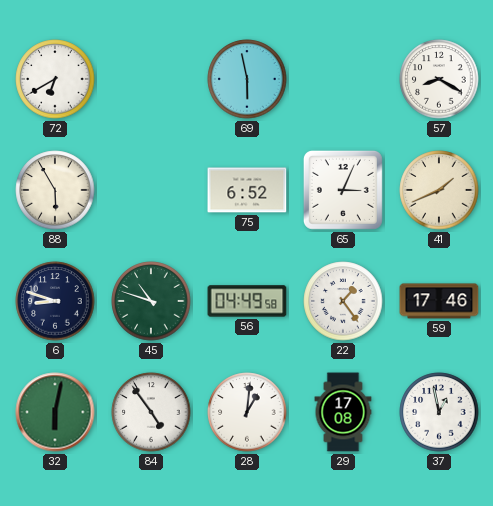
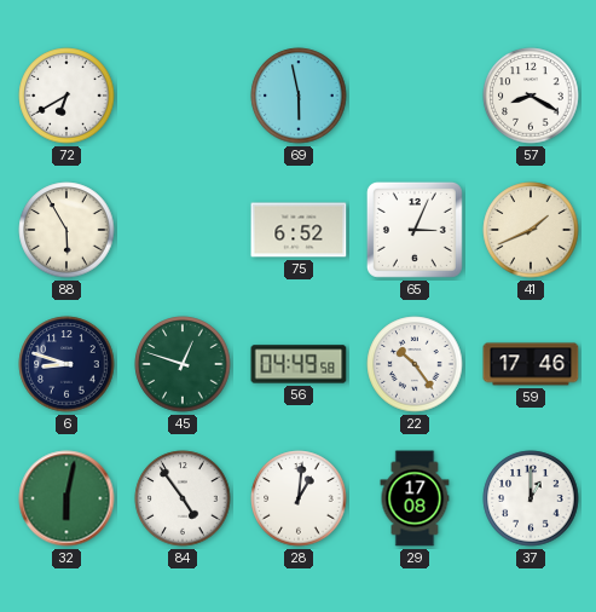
45: 10:48 -> 12:48
22: 1:24 -> 10:24
37: 12:58 -> 1:00
